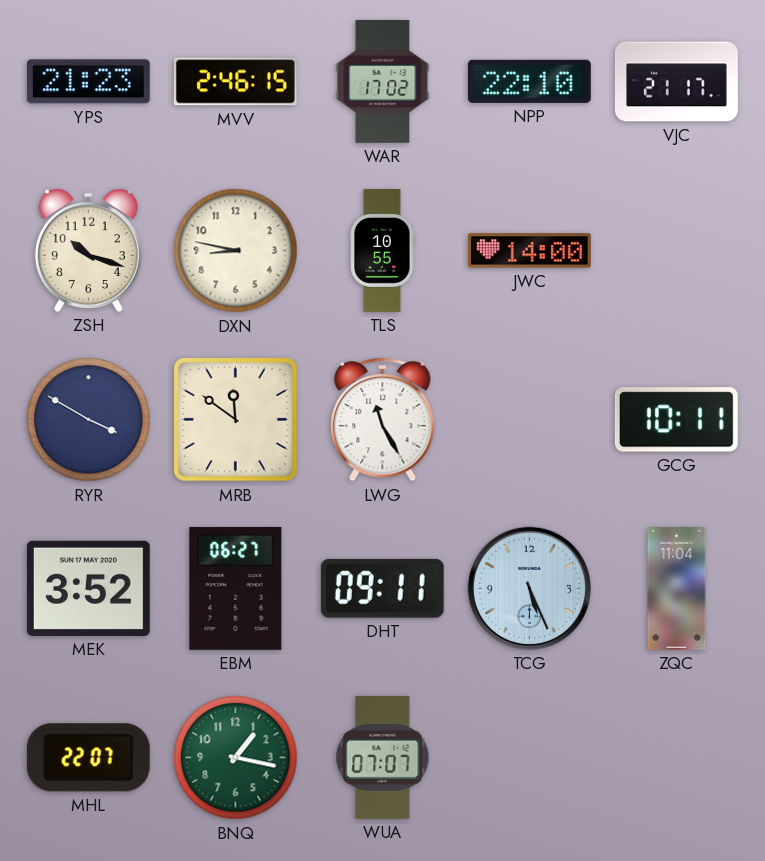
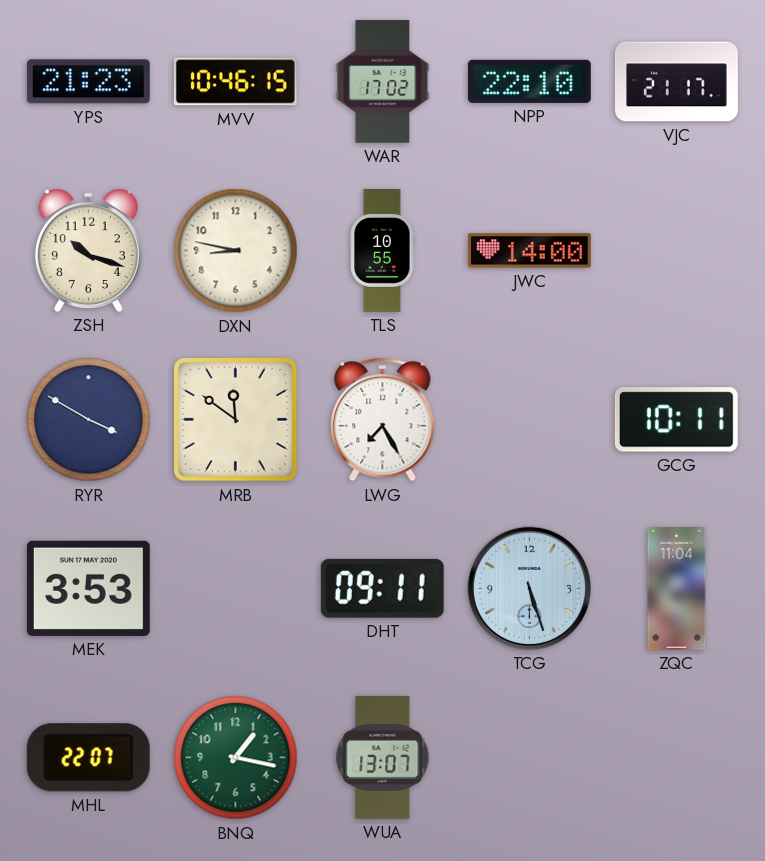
MVV: 2:46 -> 10:46
LWG: 11:25 -> 7:25
MEK: 3:52 -> 3:53
EBM: 06:27 -> none
TCG: 5:26 -> 5:27
WUA: 07:07 -> 13:07
